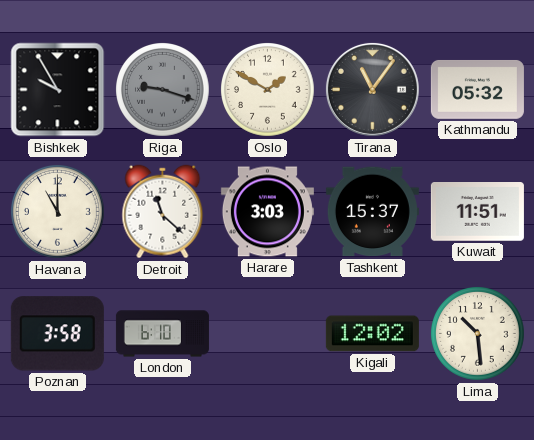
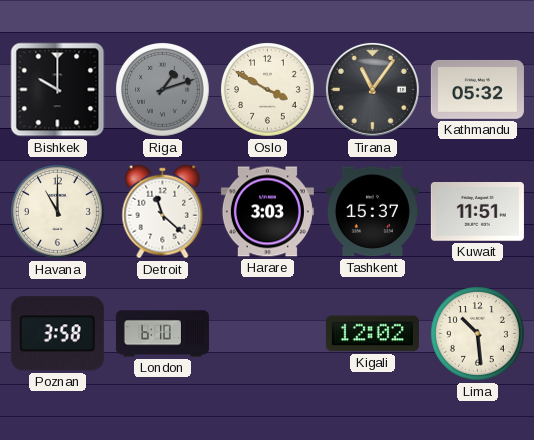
Bishkek: 9:55 -> 10:00
Riga: 9:18 -> 1:12
Oslo: 1:50 -> 3:50
